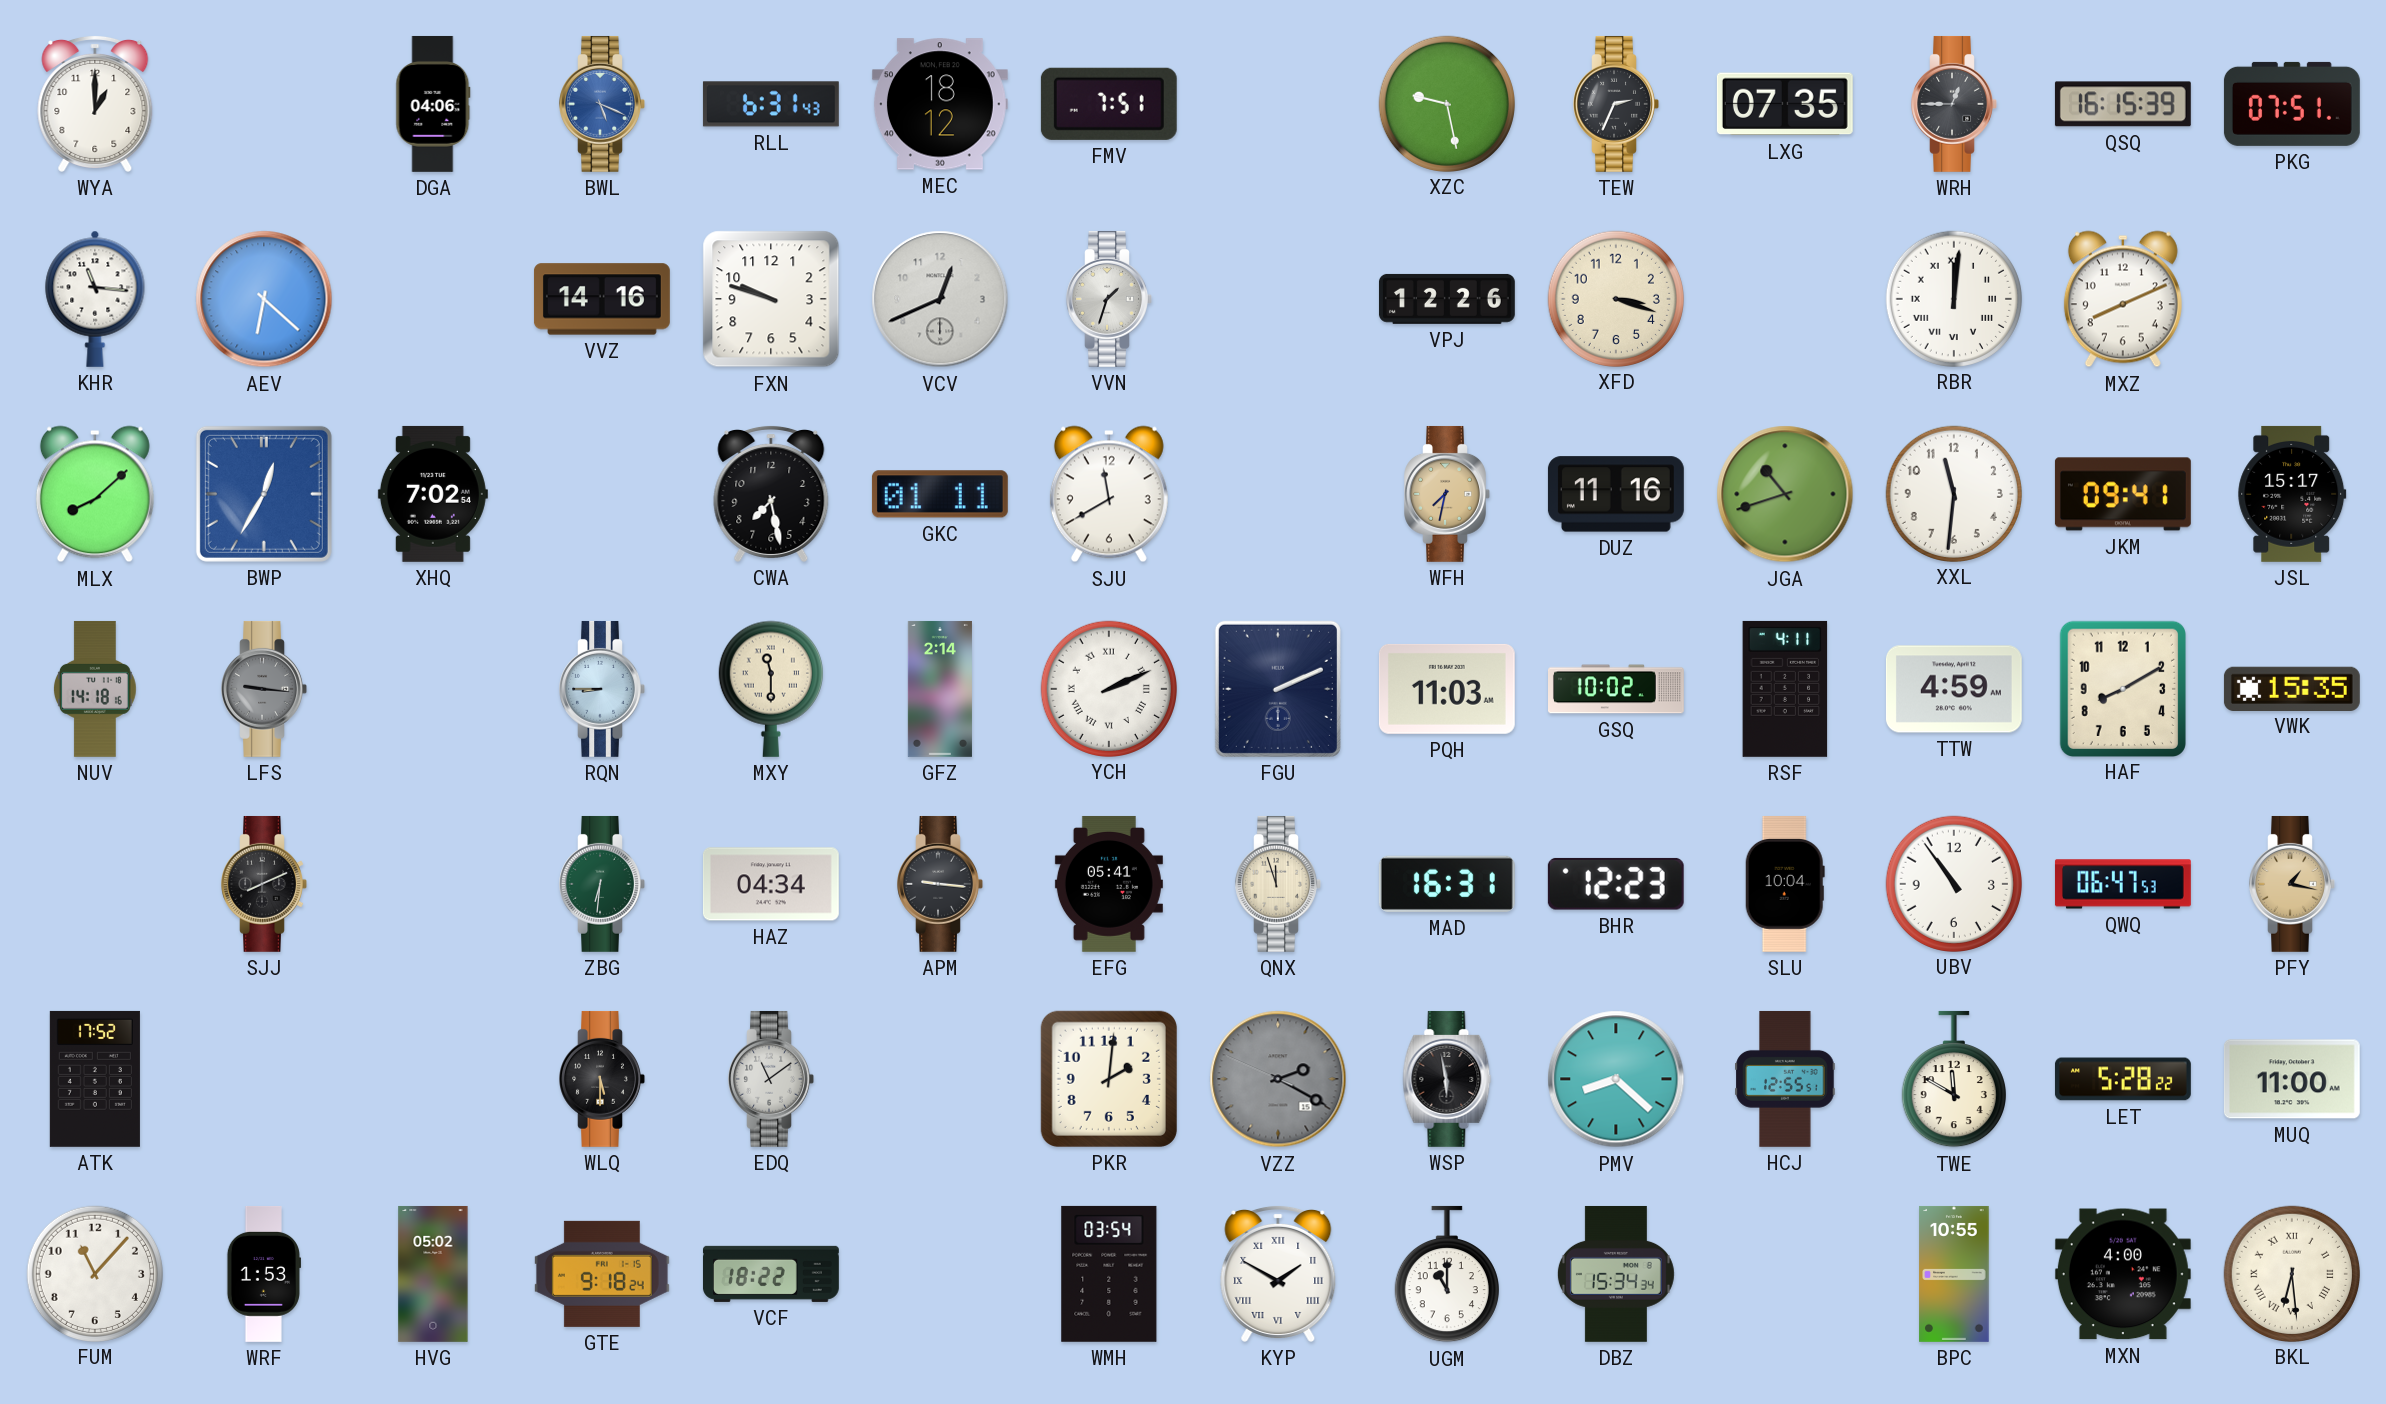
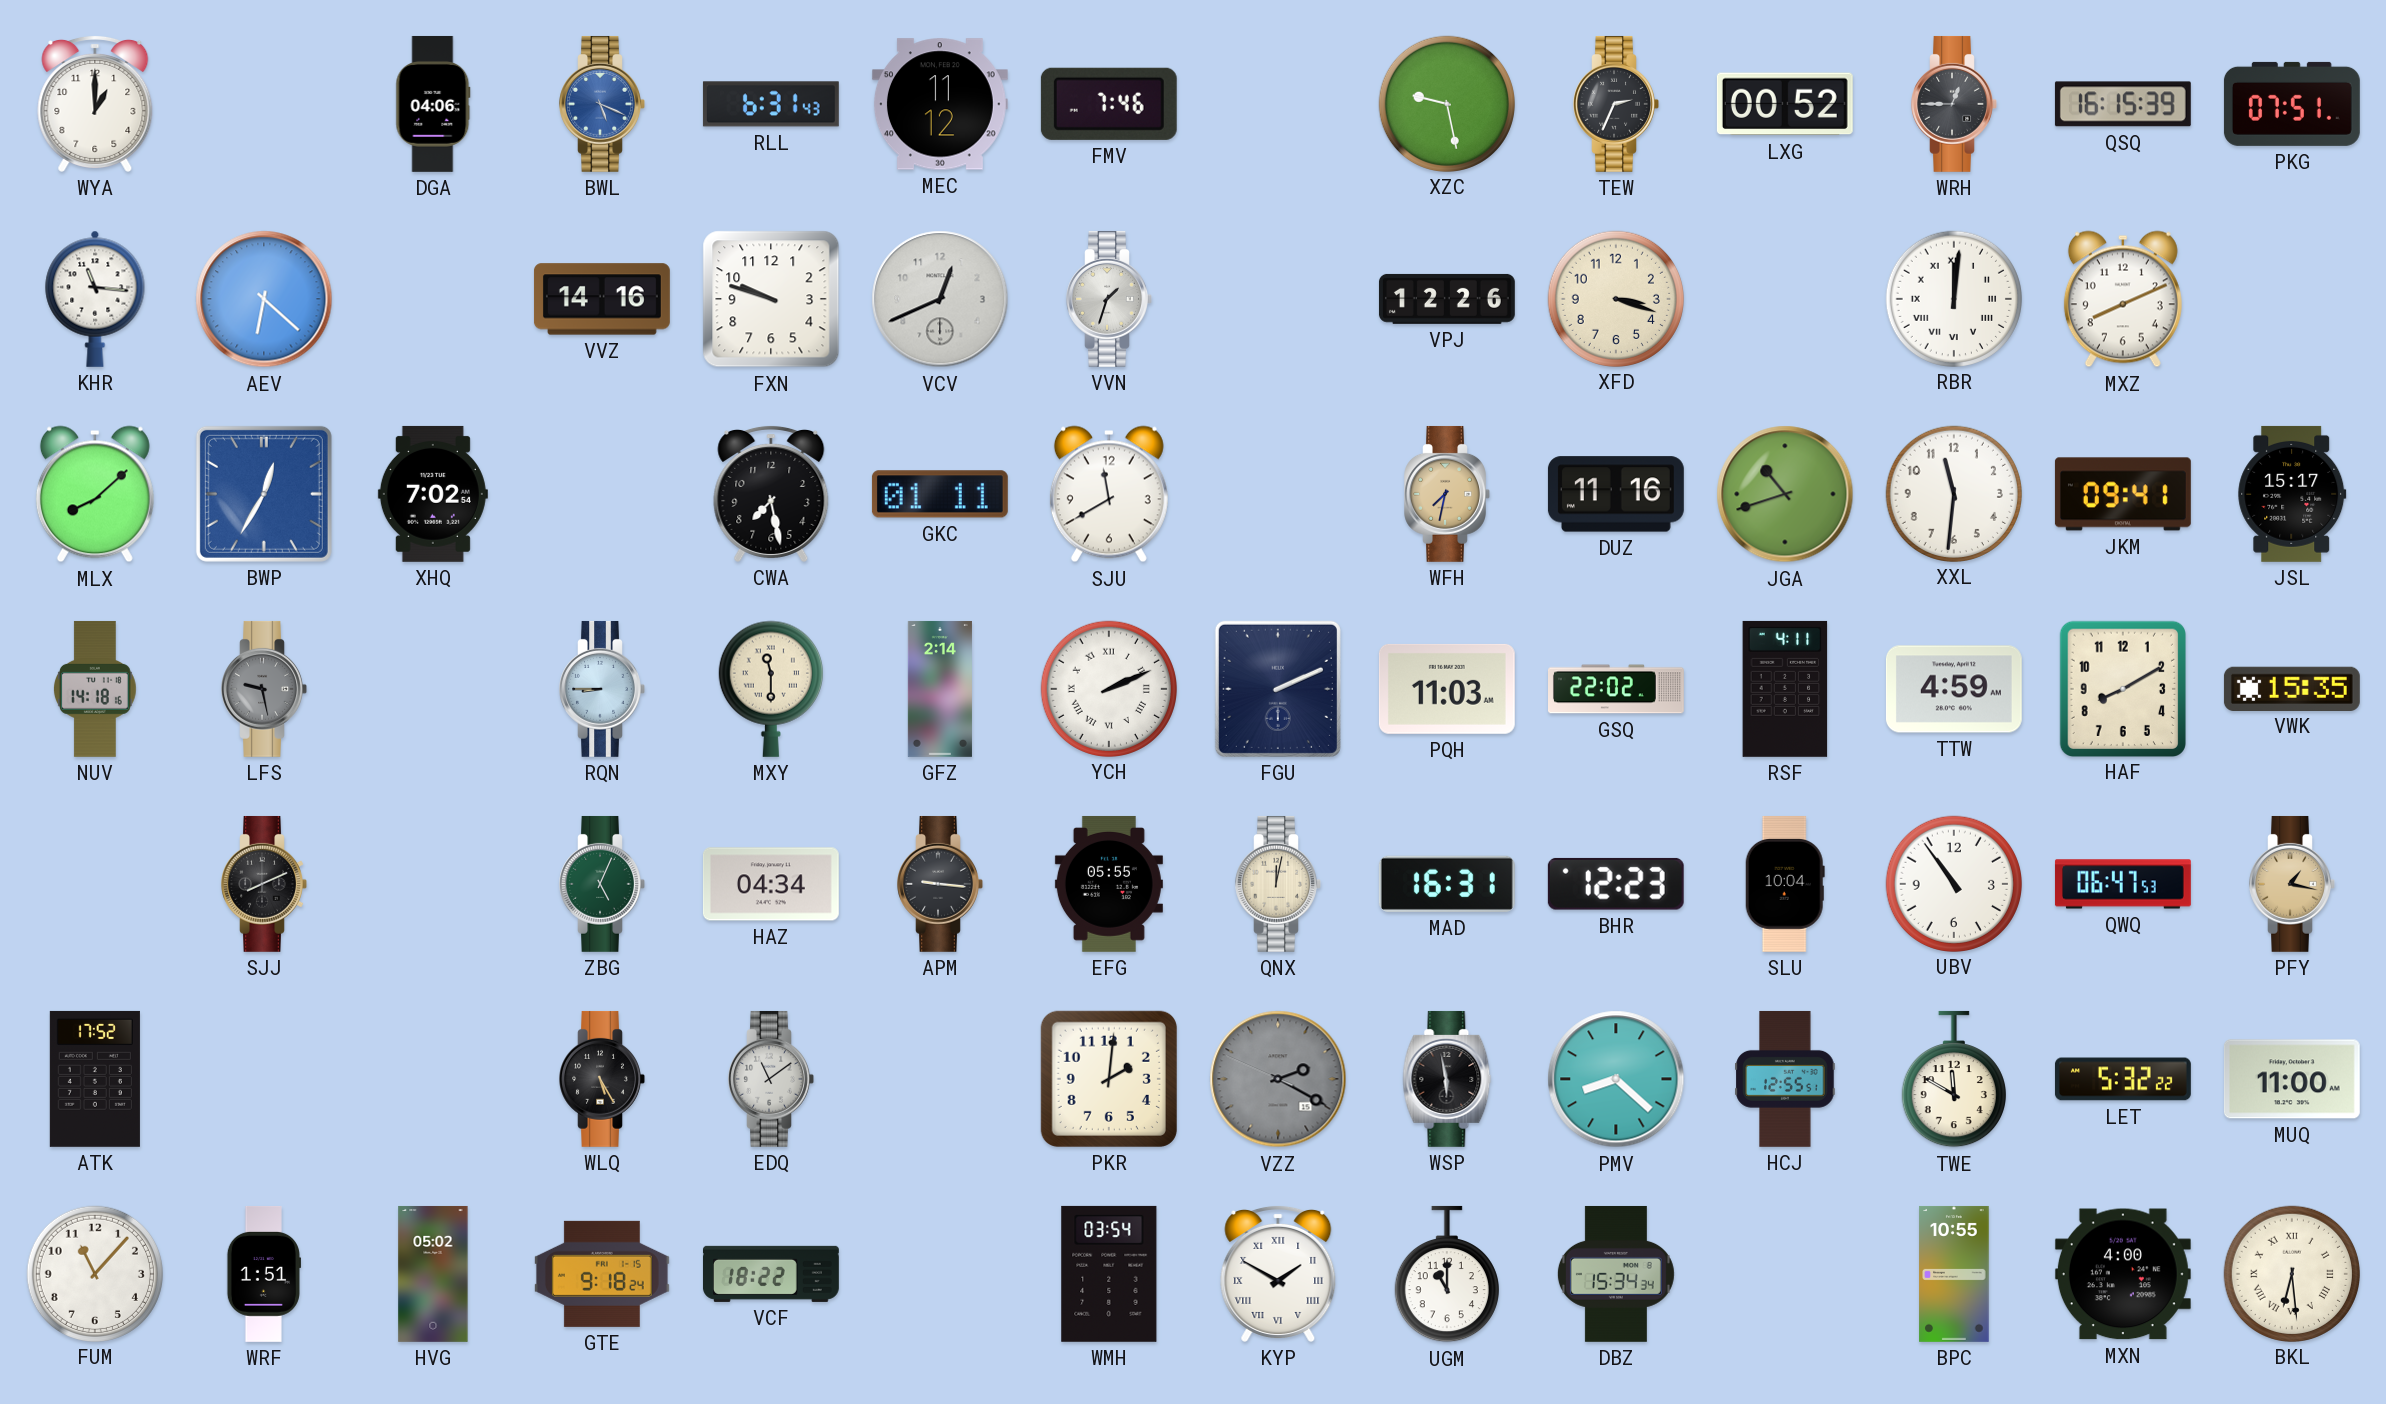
MEC: 18:12 -> 11:12
FMV: 7:51 -> 7:46
LXG: 07:35 -> 00:52
LFS: 9:16 -> 9:28
GSQ: 10:02 -> 22:02
ZBG: 6:31 -> 5:04
EFG: 05:41 -> 05:55
QNX: 11:57 -> 12:02
WLQ: 5:30 -> 5:25
LET: 5:28 -> 5:32
WRF: 1:53 -> 1:51
